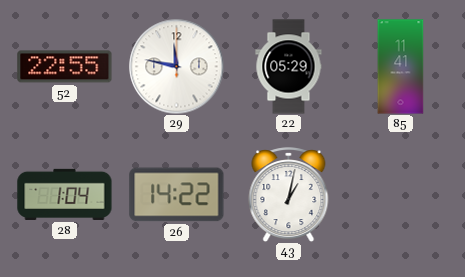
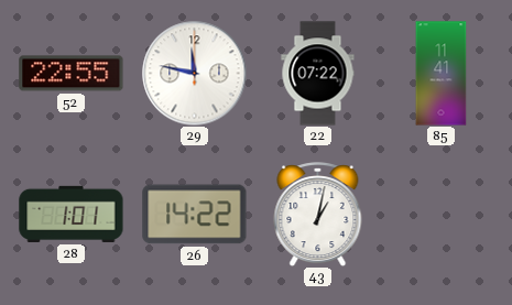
22: 05:29 -> 07:22
28: 1:04 -> 1:01
